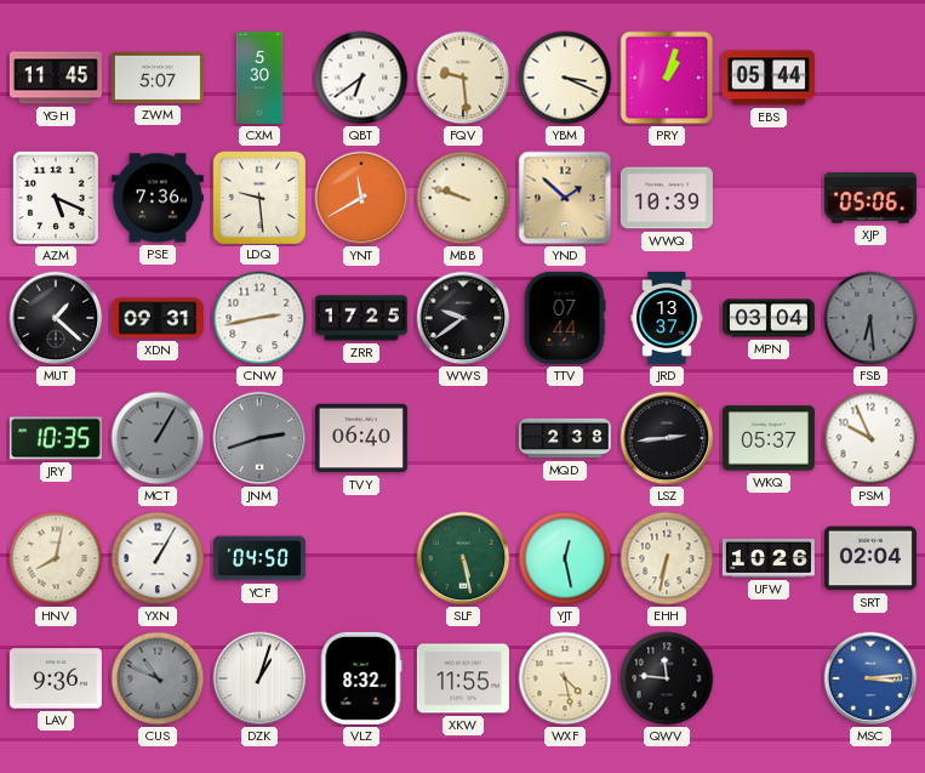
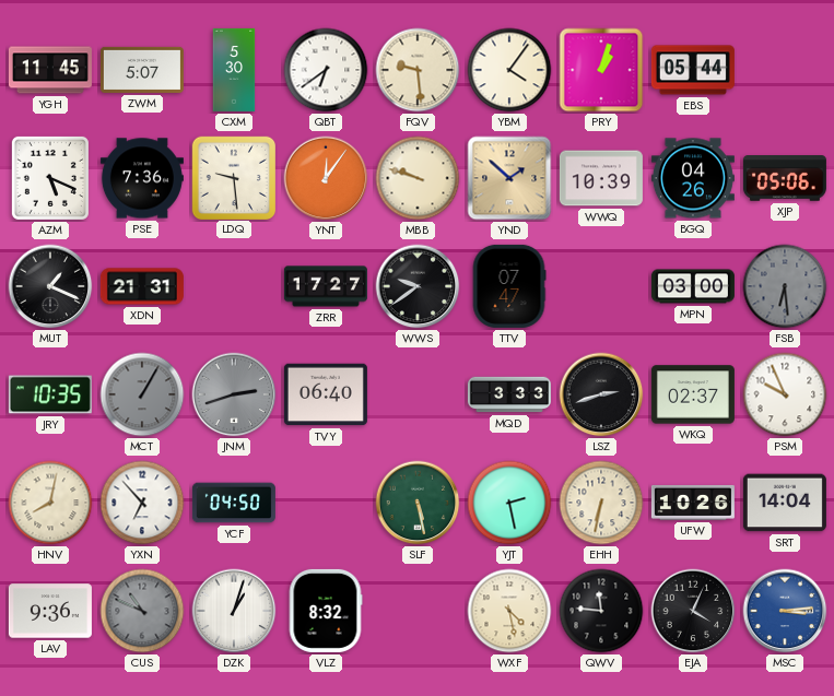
YBM: 3:19 -> 4:06
YNT: 11:40 -> 12:06
BGQ: none -> 04:26
MUT: 1:22 -> 1:19
XDN: 09:31 -> 21:31
CNW: 2:43 -> none
ZRR: 17:25 -> 17:27
TTV: 07:44 -> 07:47
JRD: 13:37 -> none
MPN: 03:04 -> 03:00
MQD: 2:38 -> 3:33
LSZ: 2:44 -> 2:42
WKQ: 05:37 -> 02:37
YXN: 1:05 -> 6:53
YJT: 12:28 -> 2:28
SRT: 02:04 -> 14:04
XKW: 11:55 -> none
EJA: none -> 4:04
